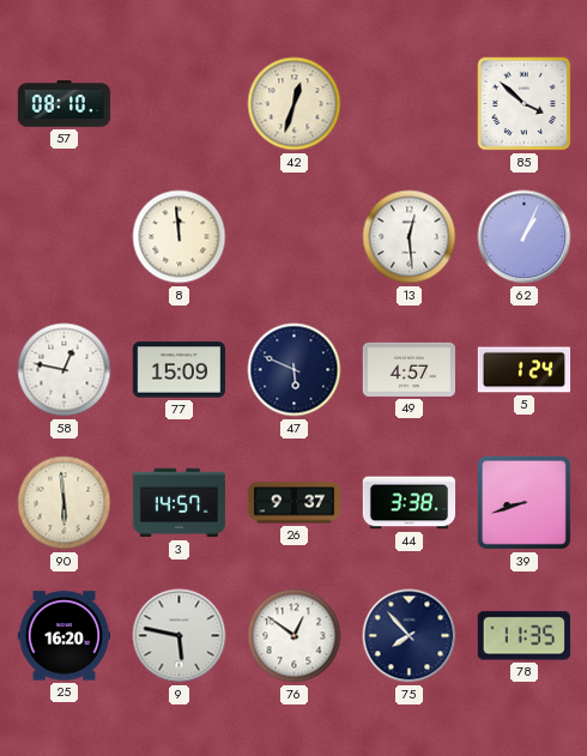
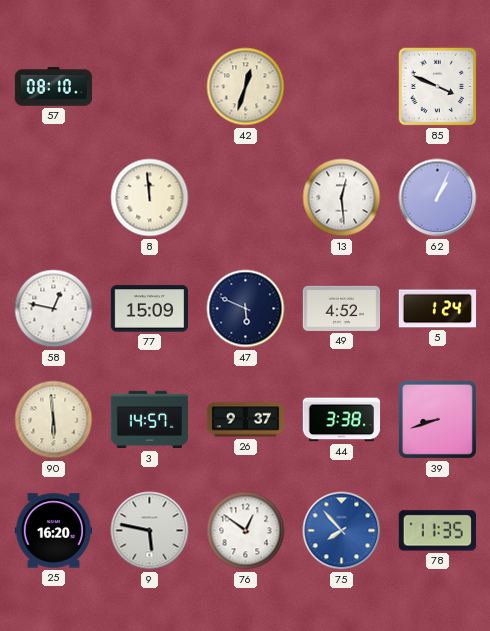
85: 3:52 -> 3:49
49: 4:57 -> 4:52
75 dial: navy -> blue
